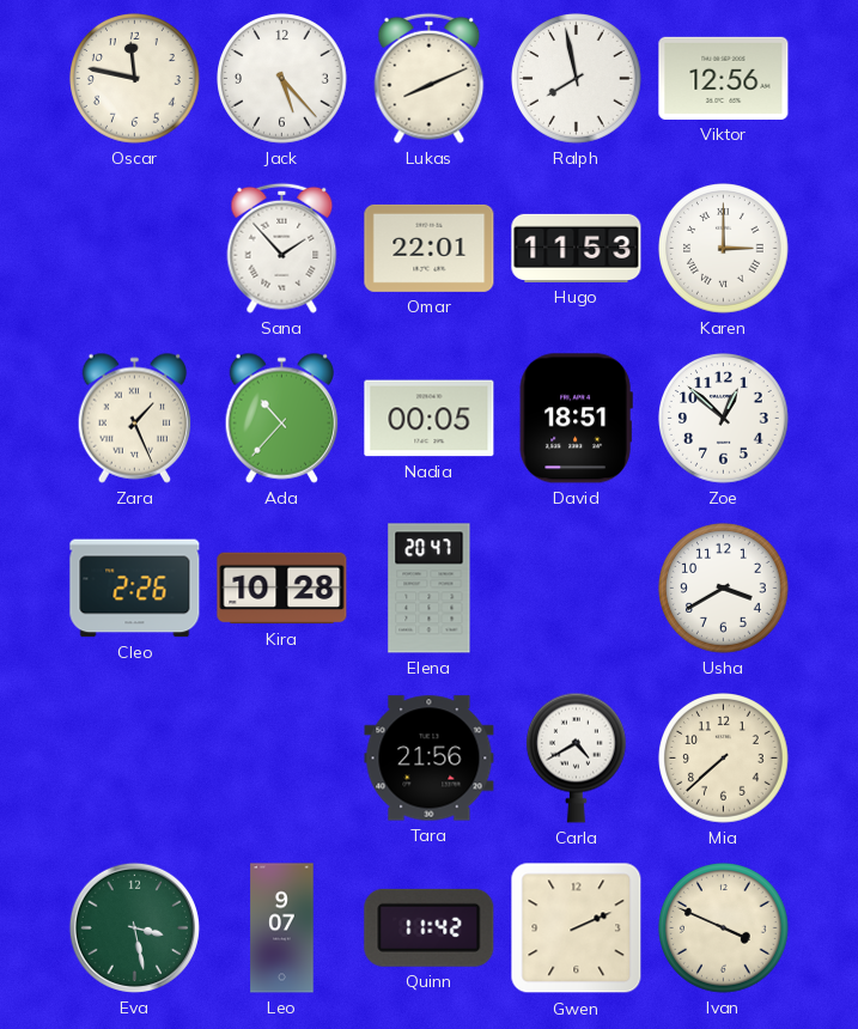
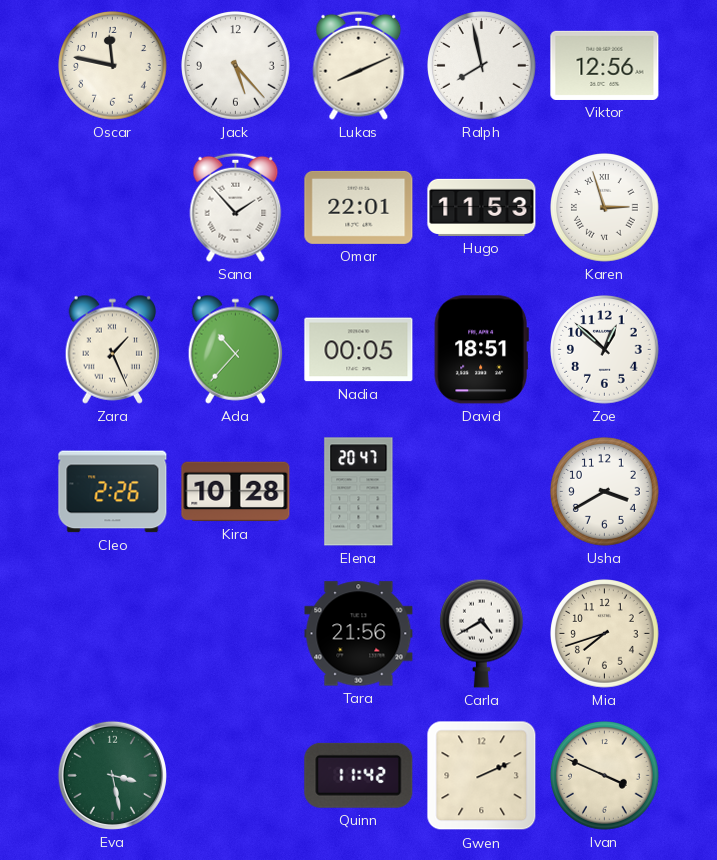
Karen: 3:00 -> 2:57
Mia: 7:38 -> 7:42
Leo: 9:07 -> none
